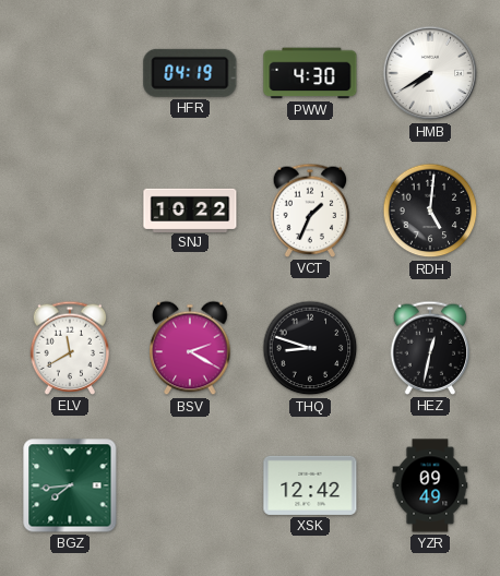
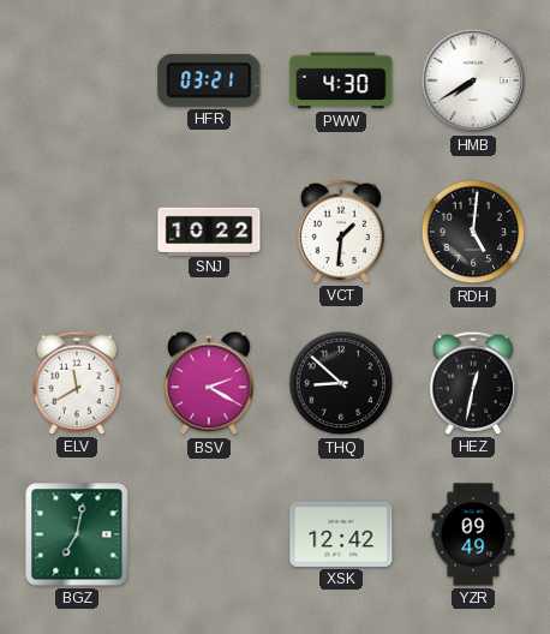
HFR: 04:19 -> 03:21
VCT: 1:34 -> 1:31
THQ: 8:48 -> 8:52
BGZ: 7:44 -> 7:02
